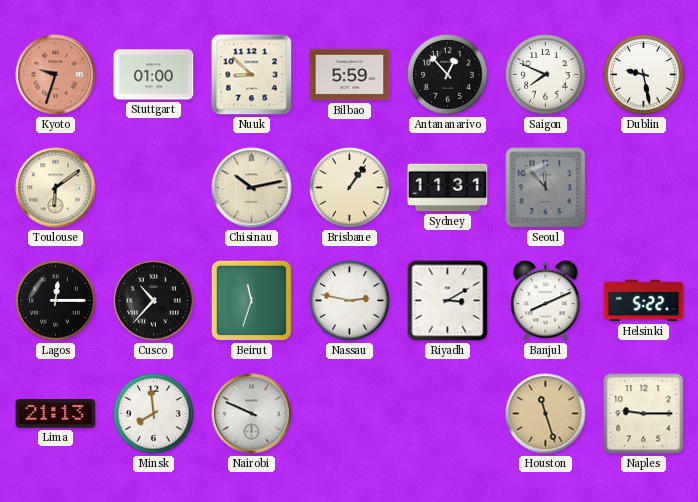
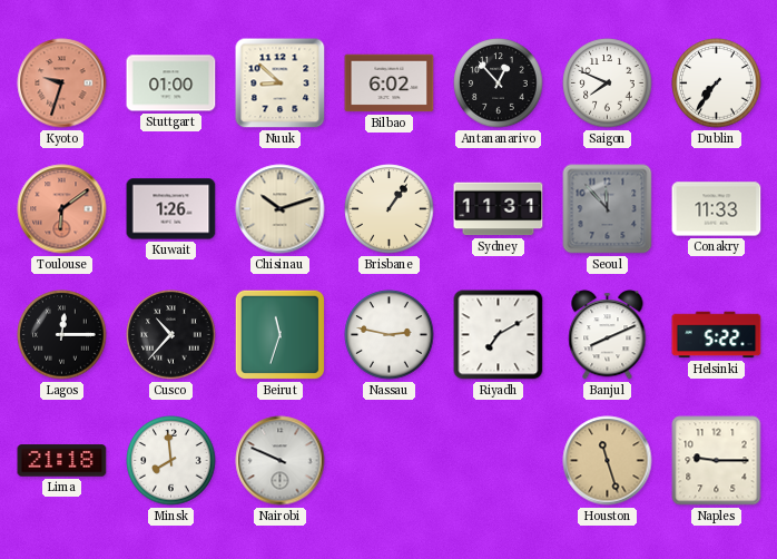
Bilbao: 5:59 -> 6:02
Dublin: 9:28 -> 7:36
Toulouse dial: cream -> salmon
Kuwait: none -> 1:26
Chisinau: 10:13 -> 10:12
Conakry: none -> 11:33
Riyadh: 3:10 -> 7:10
Lima: 21:13 -> 21:18
